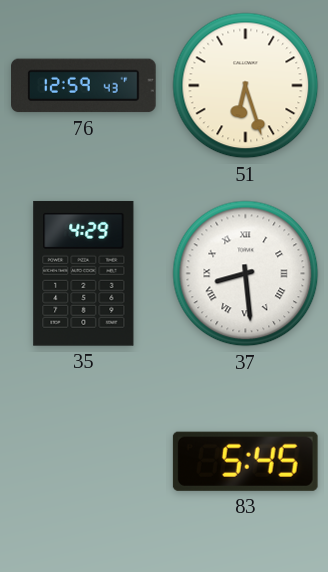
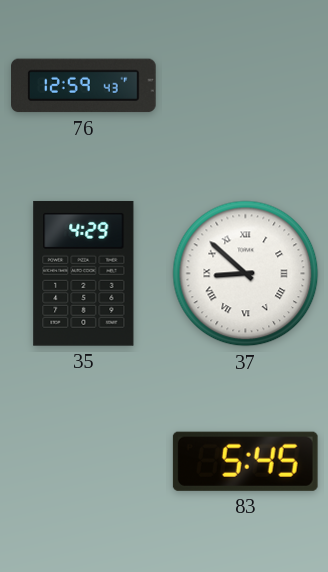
51: 6:27 -> none
37: 8:29 -> 8:52
